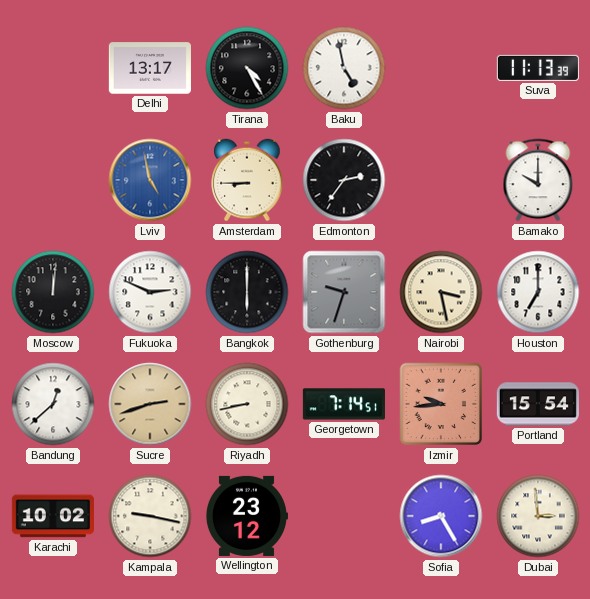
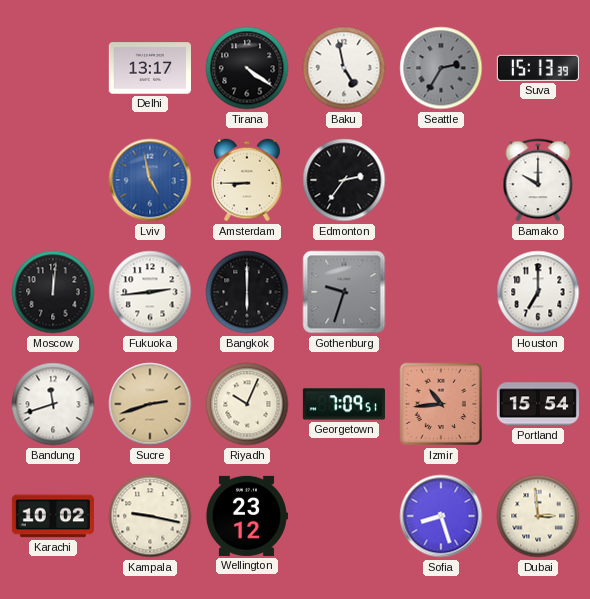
Tirana: 4:25 -> 4:21
Seattle: none -> 2:35
Suva: 11:13 -> 15:13
Fukuoka: 2:49 -> 2:44
Nairobi: 3:28 -> none
Bandung: 12:38 -> 11:42
Riyadh: 8:43 -> 10:04
Georgetown: 7:14 -> 7:09
Izmir: 9:44 -> 10:44
Sofia: 8:25 -> 8:27
